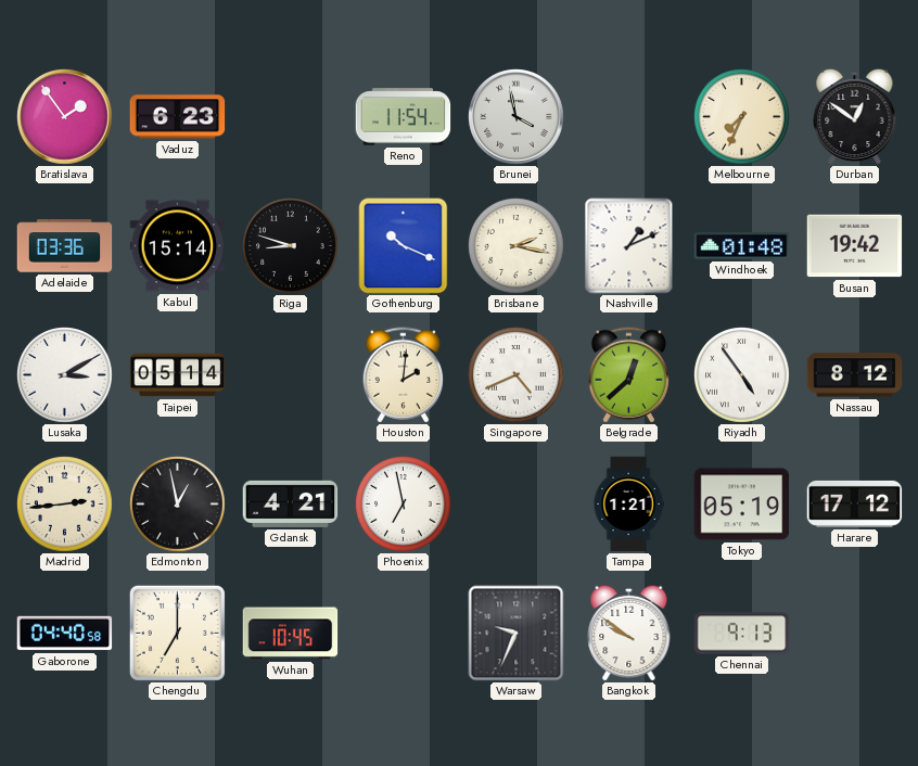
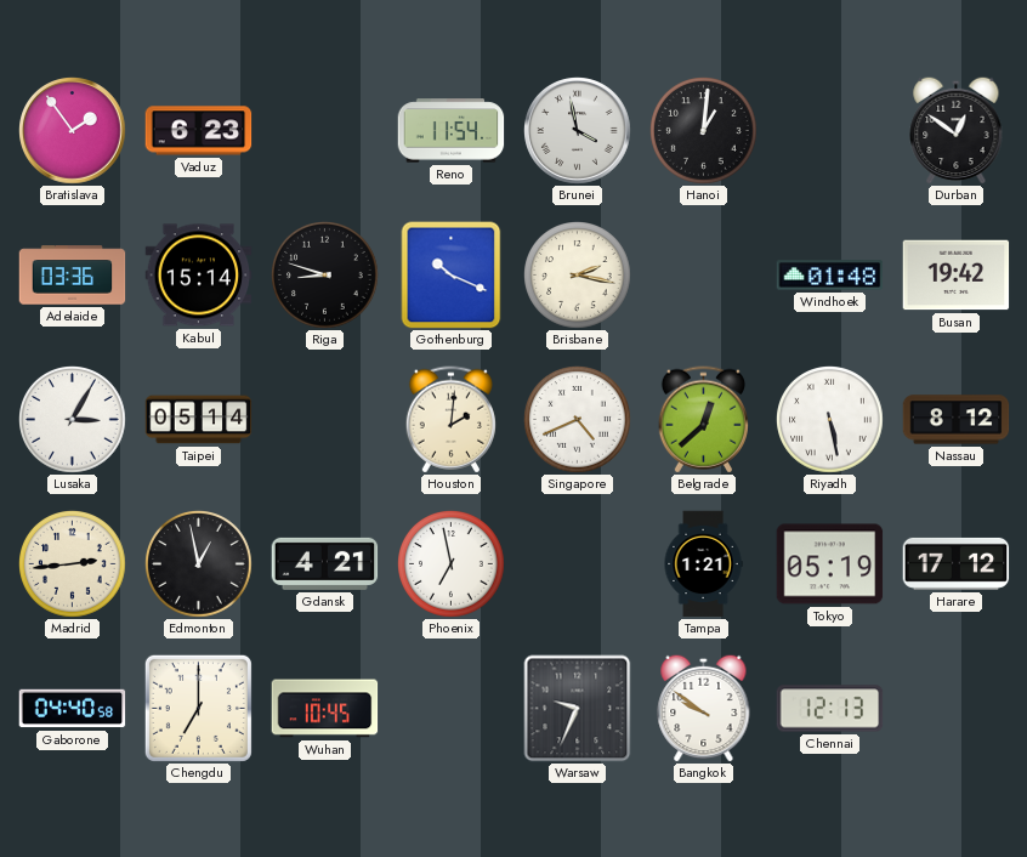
Hanoi: none -> 1:01
Melbourne: 7:34 -> none
Nashville: 1:11 -> none
Lusaka: 3:10 -> 3:05
Riyadh: 4:54 -> 5:28
Chennai: 9:13 -> 12:13
